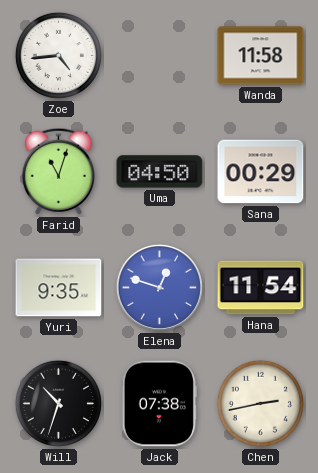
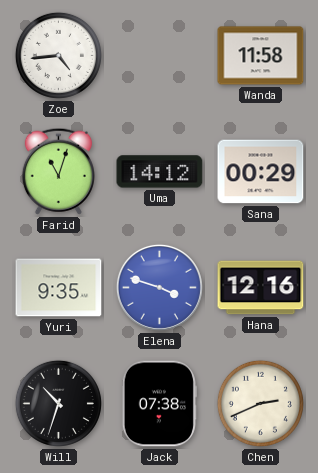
Uma: 04:50 -> 14:12
Elena: 12:48 -> 3:48
Hana: 11:54 -> 12:16
Chen: 2:43 -> 2:41
